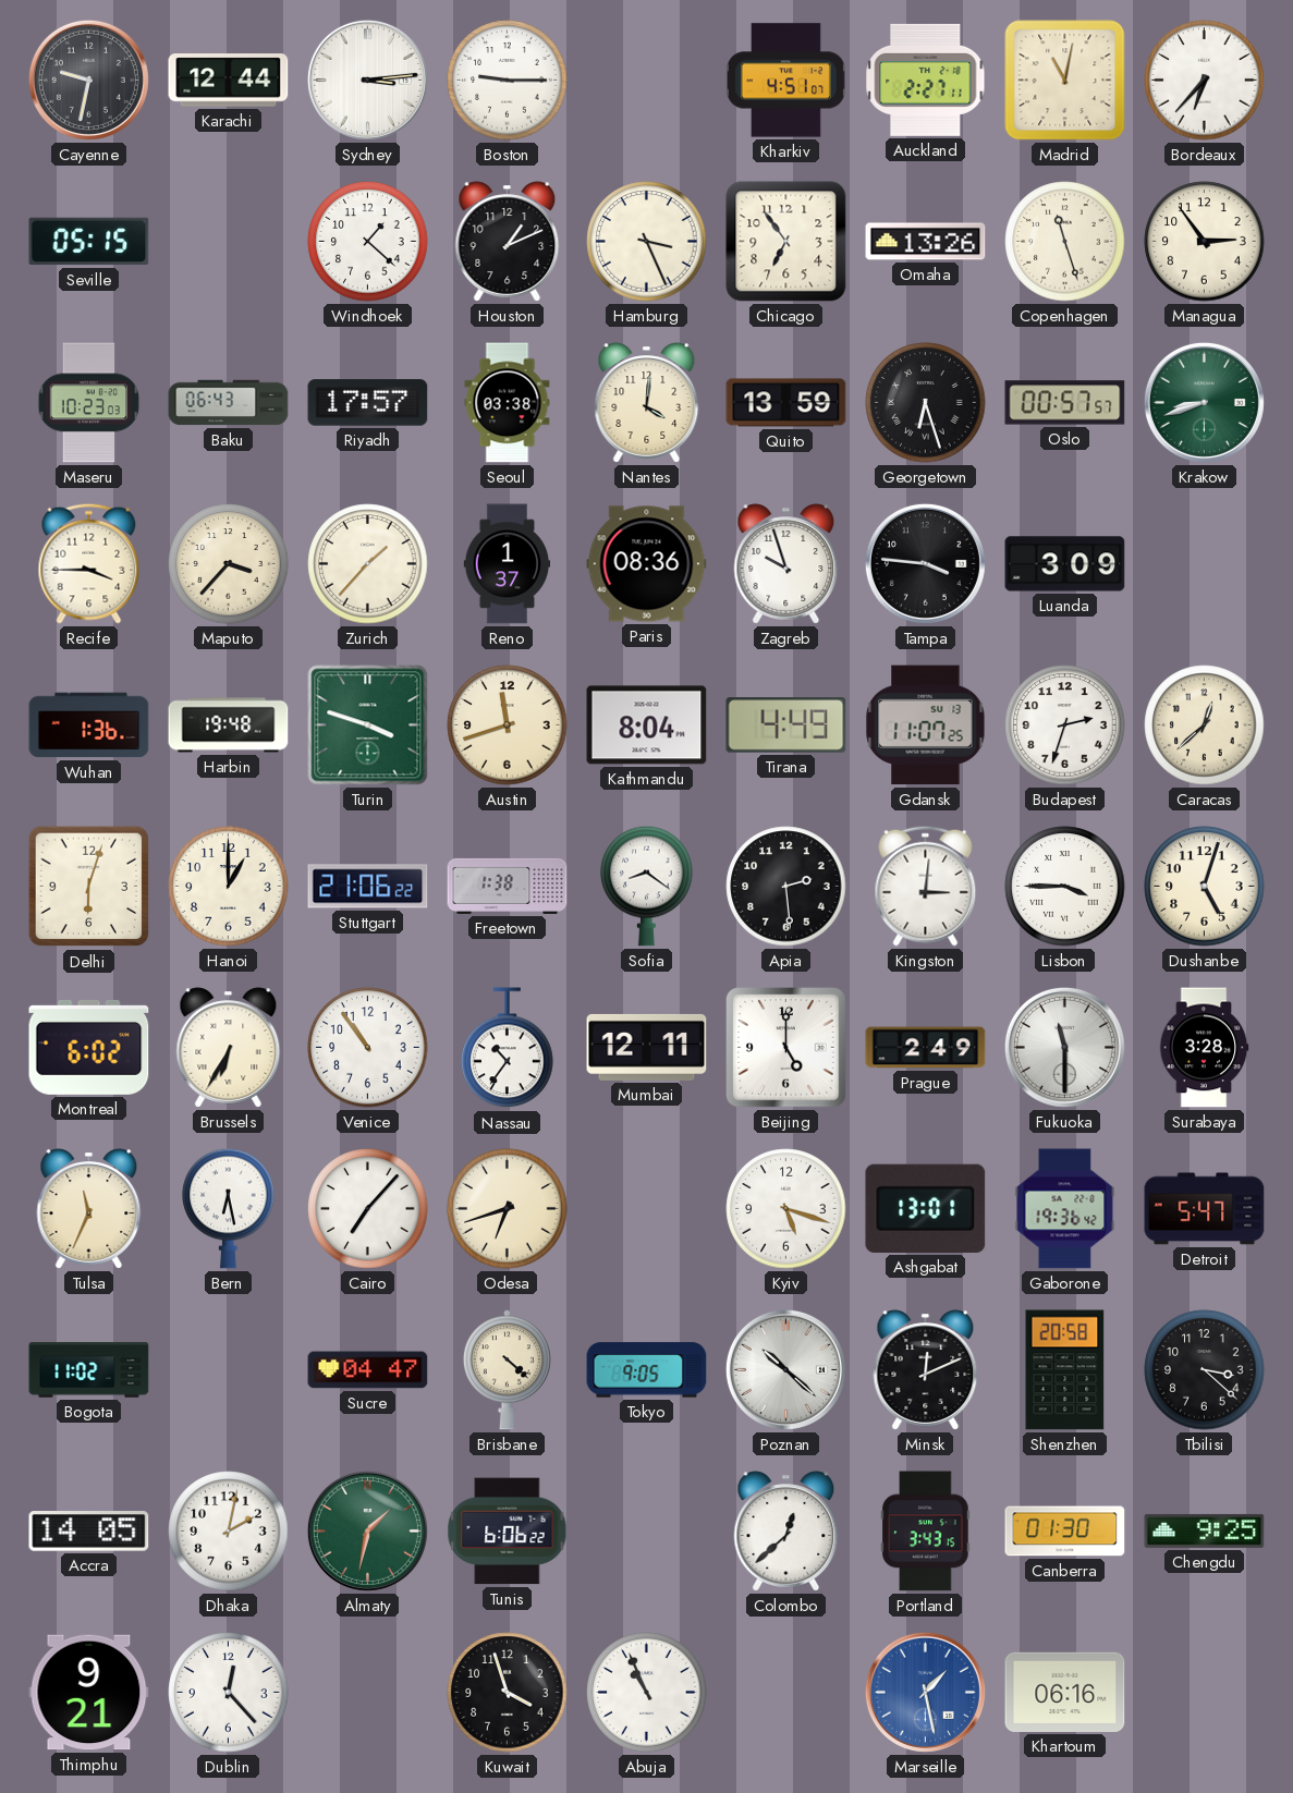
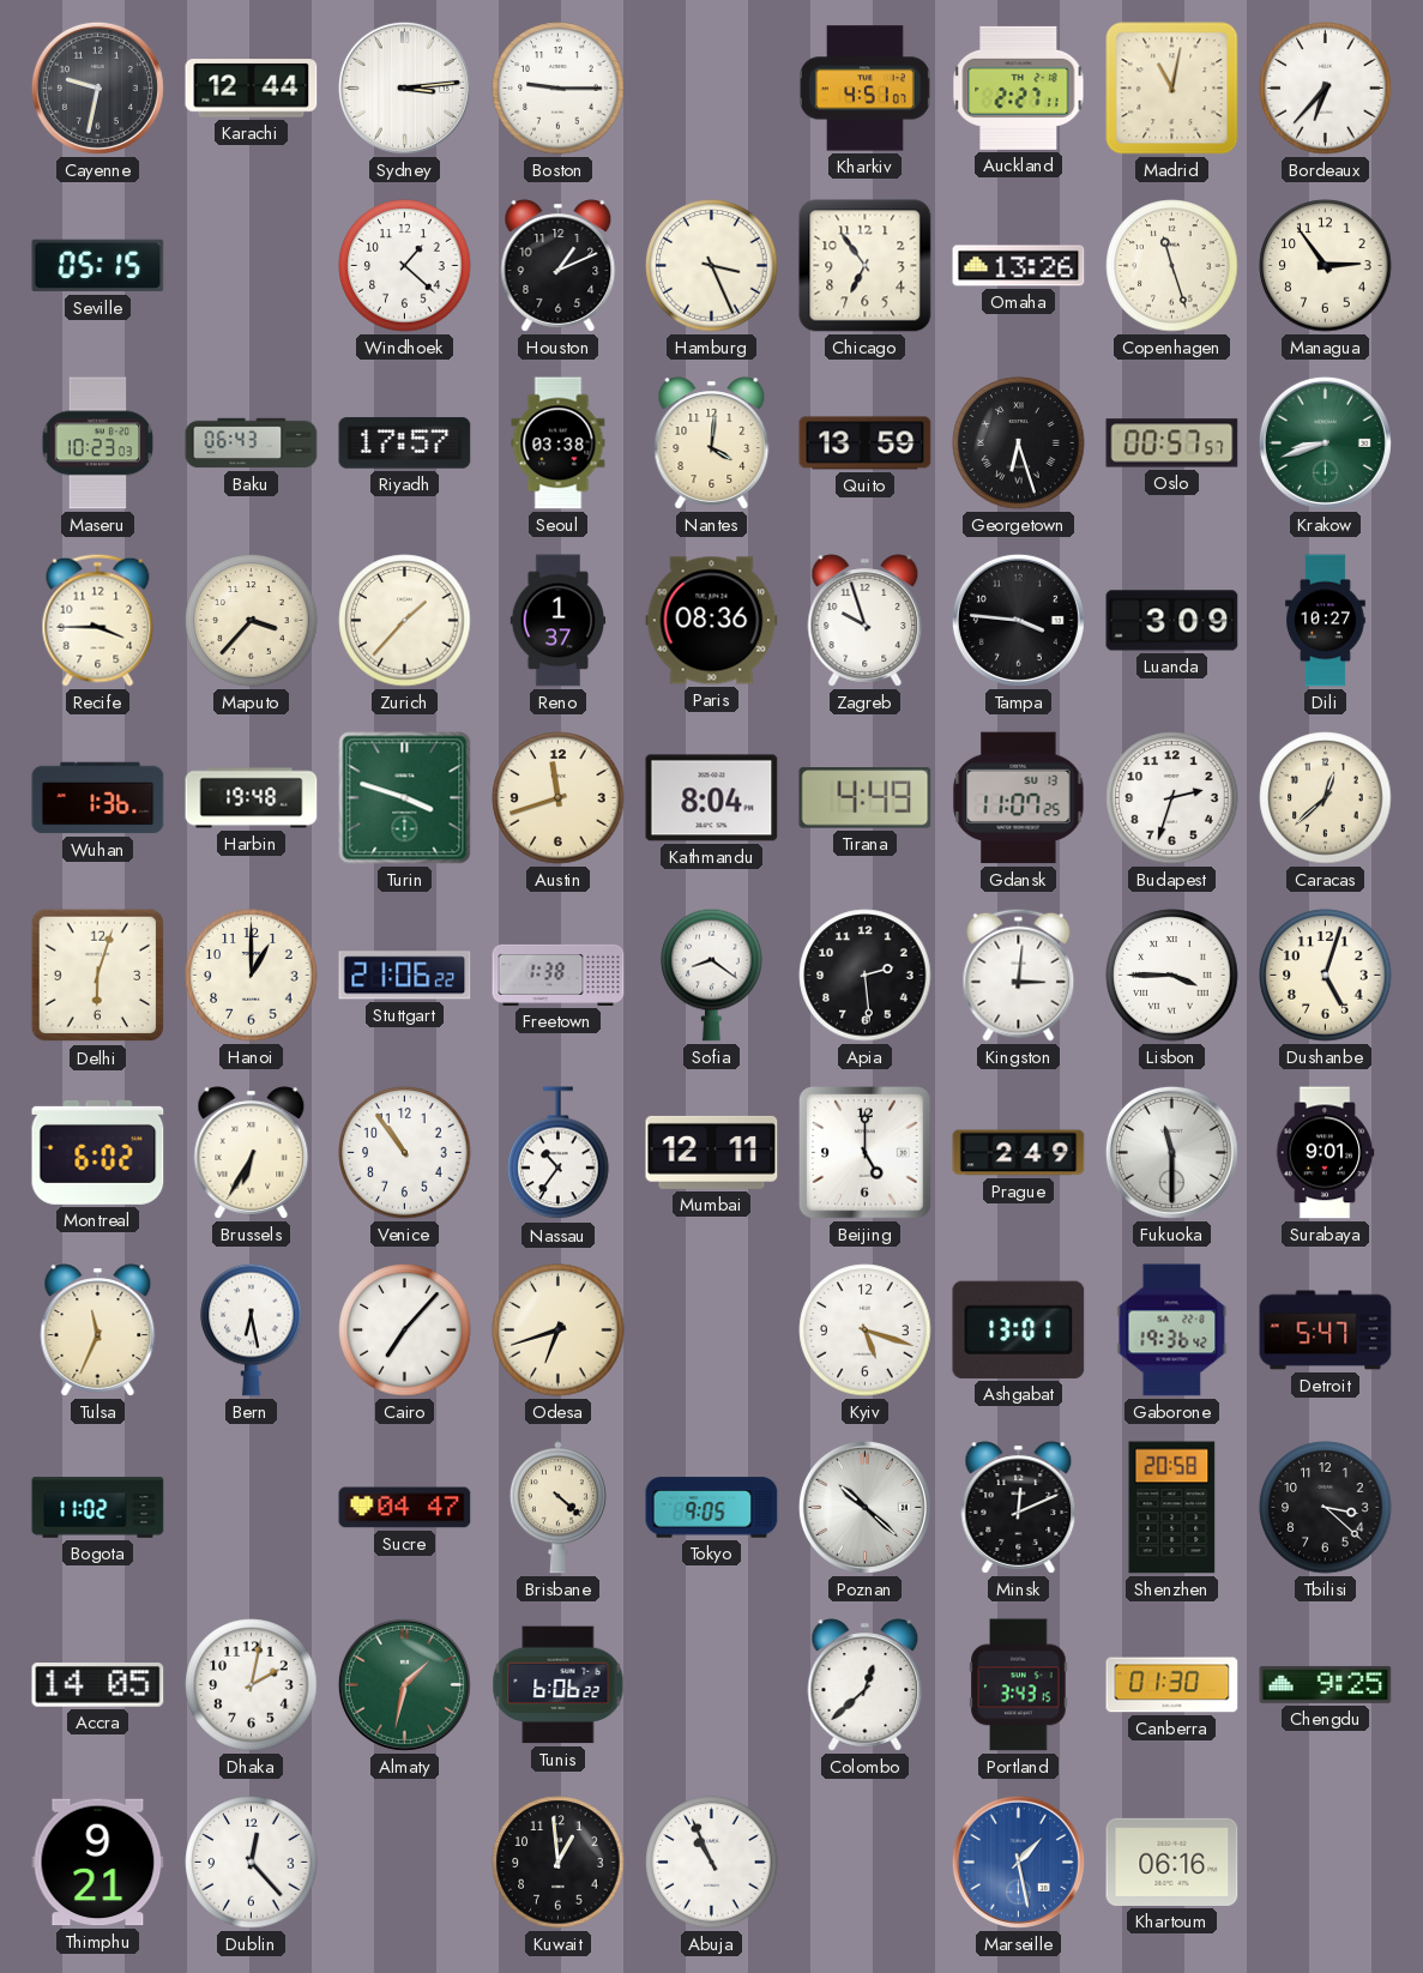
Dili: none -> 10:27
Surabaya: 3:28 -> 9:01
Kuwait: 3:57 -> 12:59
